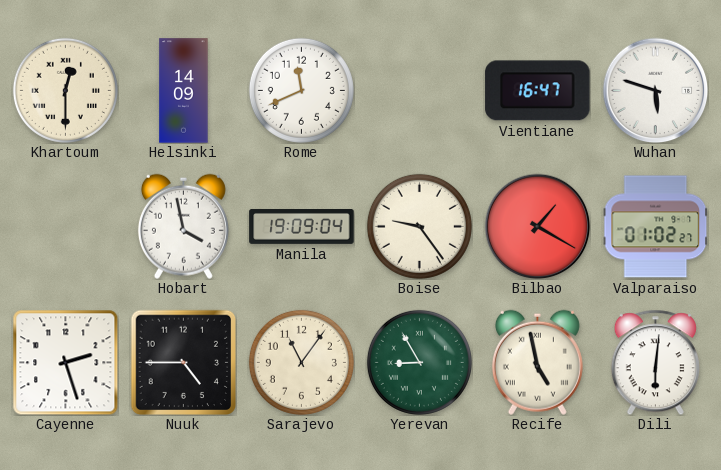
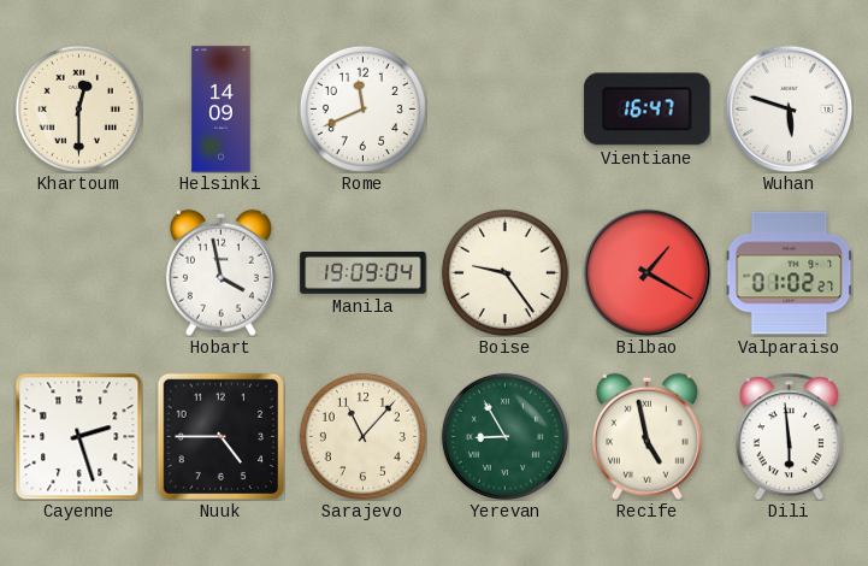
Sarajevo: 11:06 -> 11:07
Dili: 6:01 -> 5:59
